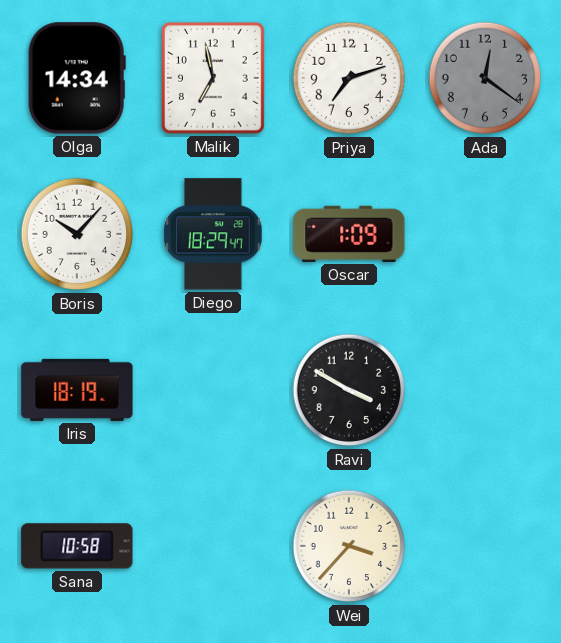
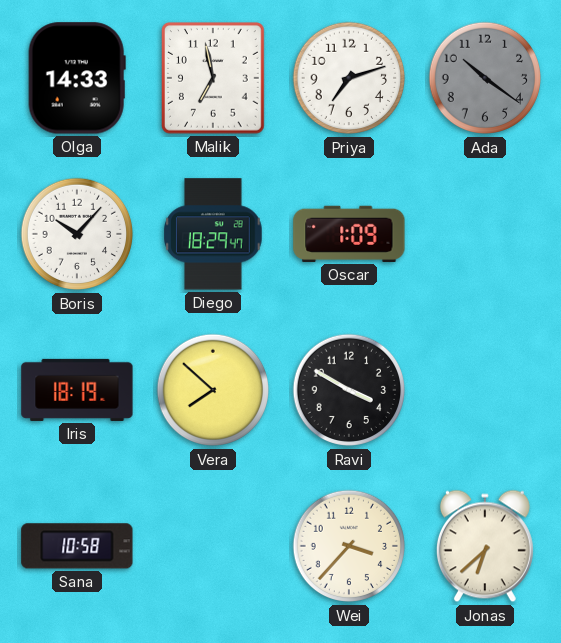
Olga: 14:34 -> 14:33
Ada: 12:21 -> 10:21
Vera: none -> 7:52
Jonas: none -> 6:38
